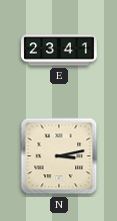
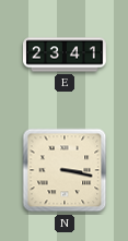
N: 3:13 -> 3:17
